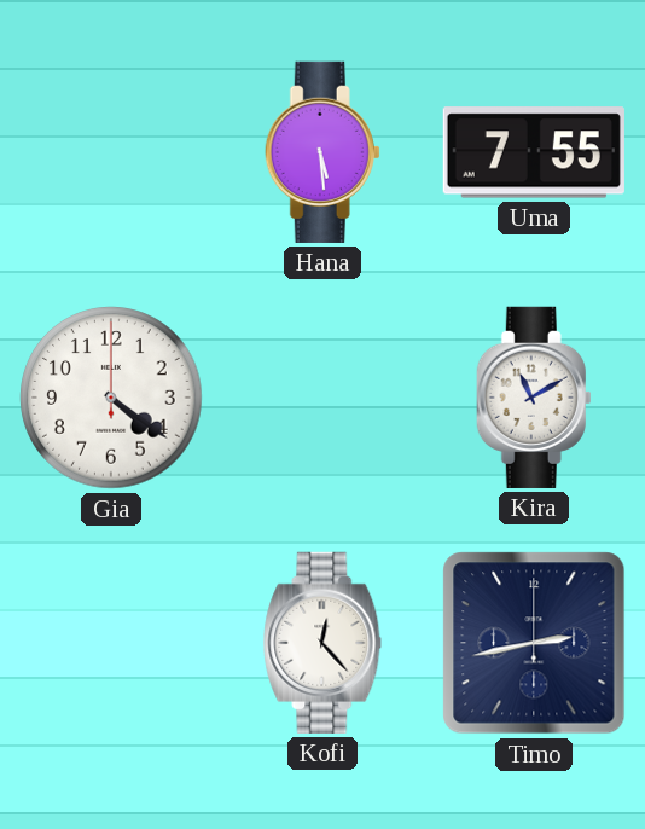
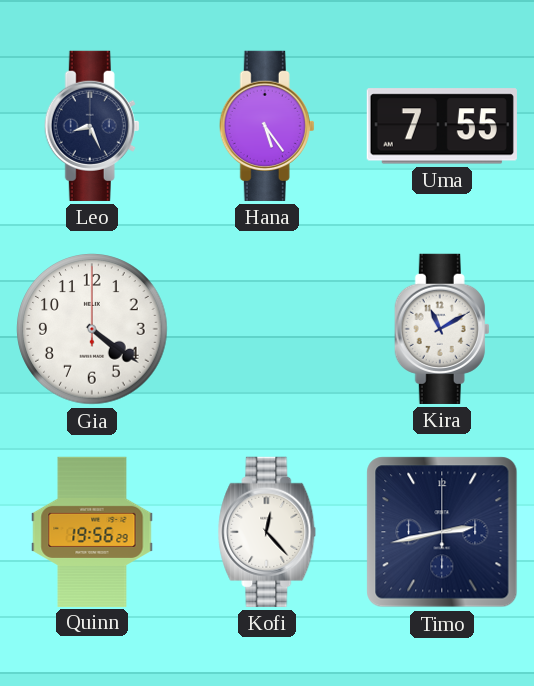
Leo: none -> 8:26
Hana: 5:29 -> 5:24
Quinn: none -> 19:56
